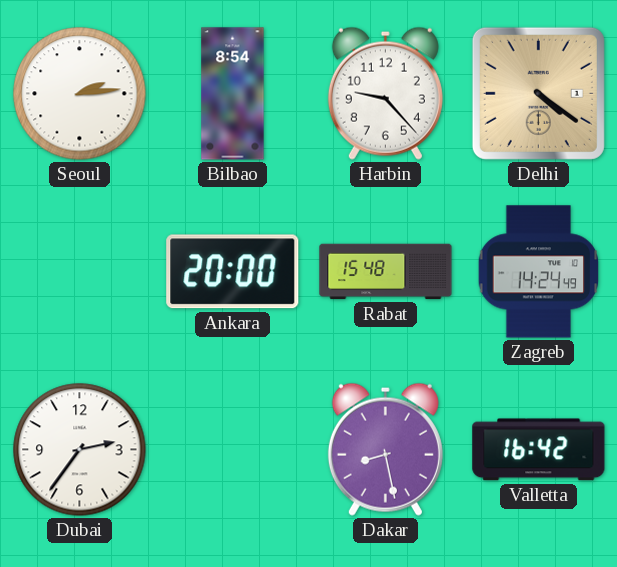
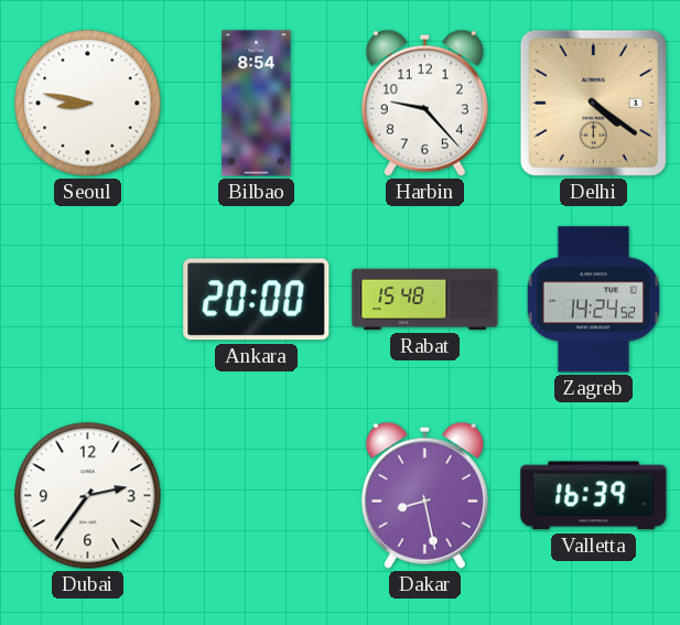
Seoul: 2:14 -> 8:47
Zagreb: 14:24:49 -> 14:24:52
Valletta: 16:42 -> 16:39
